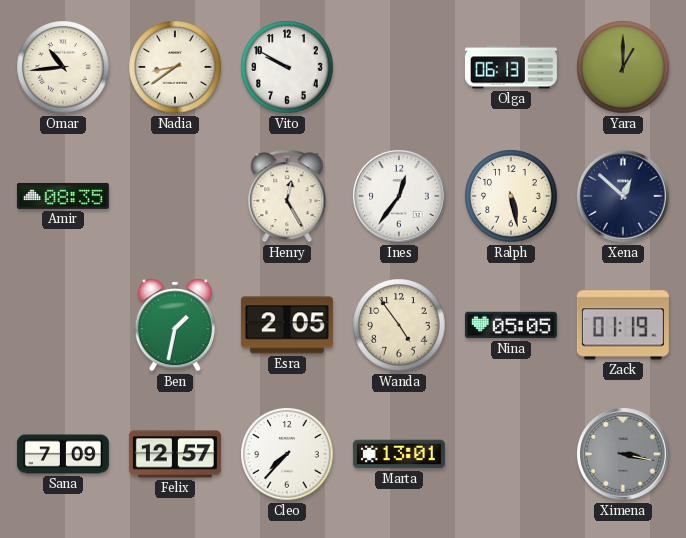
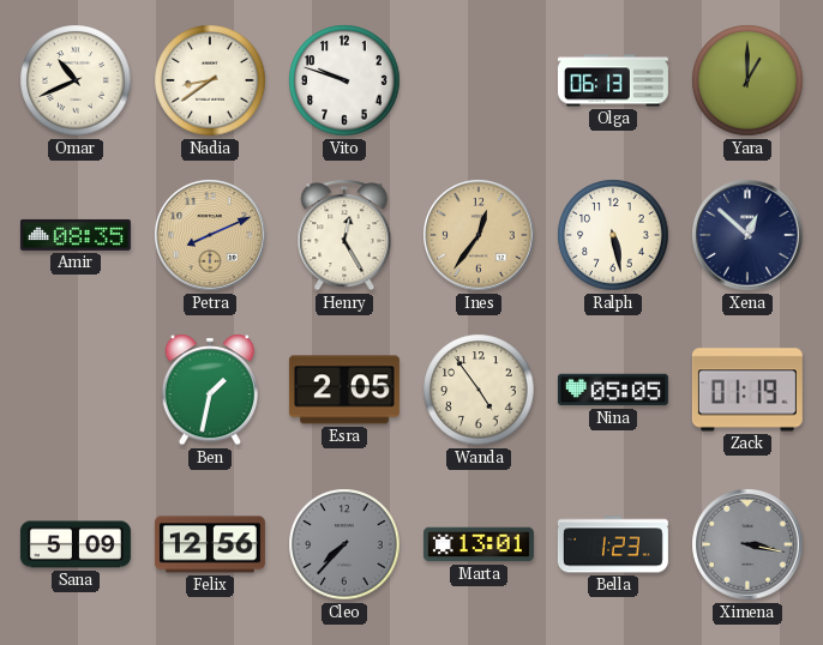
Omar: 10:44 -> 10:41
Vito: 9:50 -> 9:48
Petra: none -> 8:11
Ines dial: white -> champagne
Sana: 7:09 -> 5:09
Felix: 12:57 -> 12:56
Cleo dial: white -> grey
Bella: none -> 1:23
